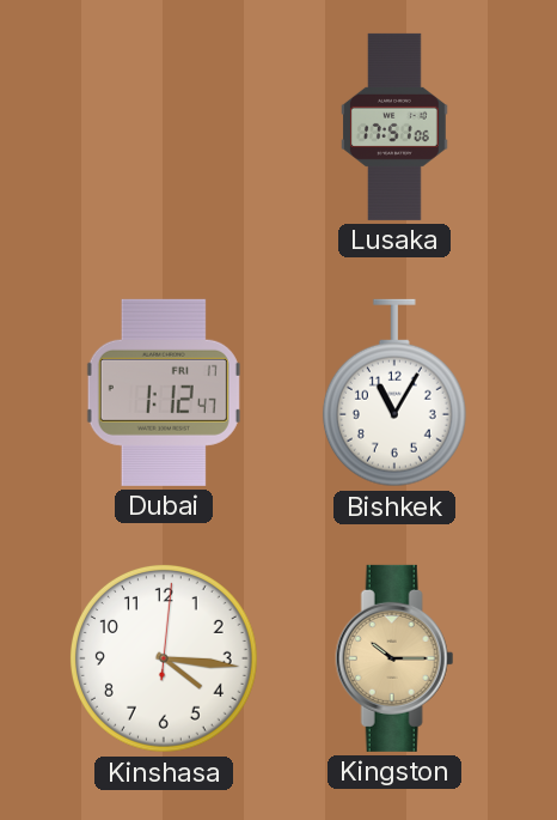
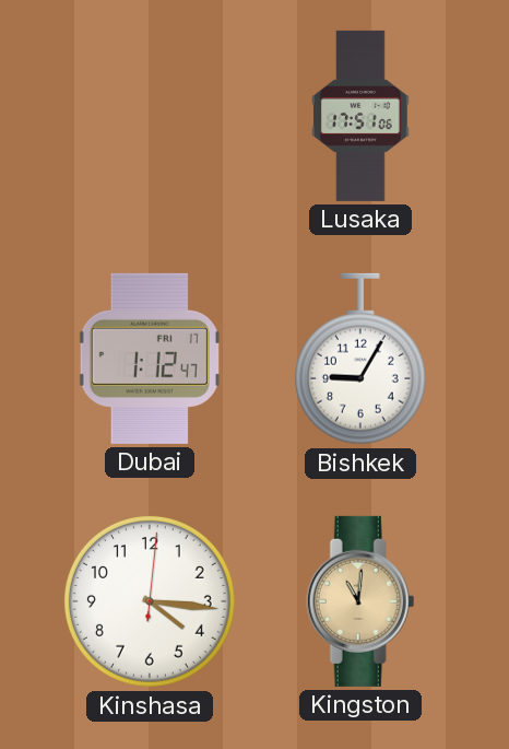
Bishkek: 11:05 -> 9:05
Kingston: 10:15 -> 11:01
